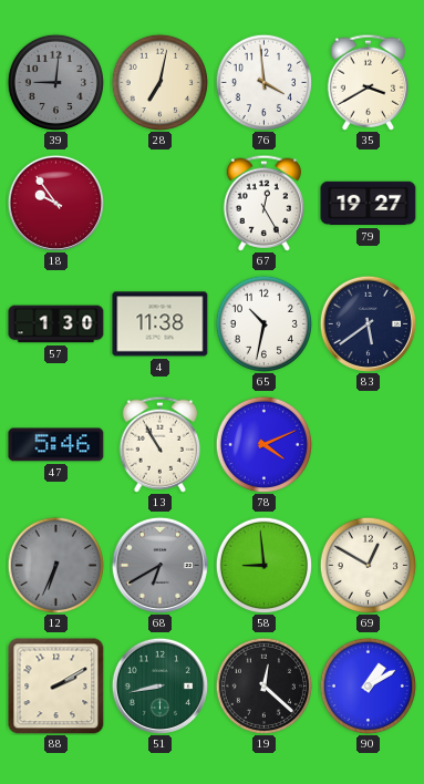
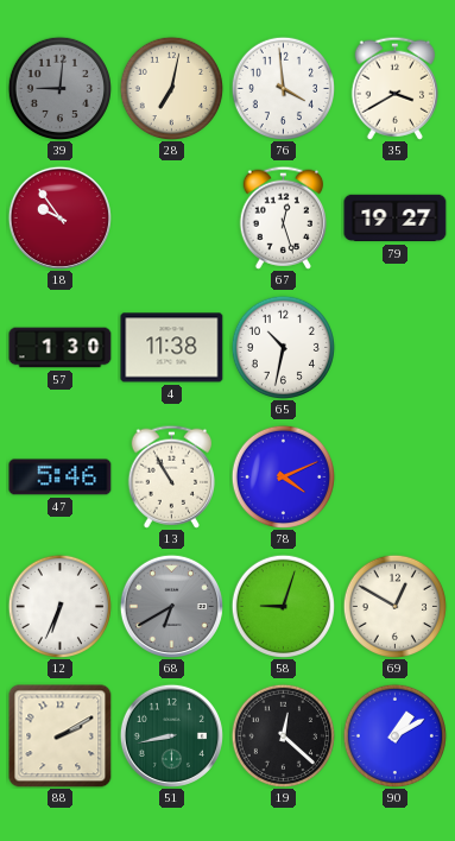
67: 12:25 -> 12:27
83: 5:39 -> none
12 dial: grey -> white
58: 8:59 -> 9:03
